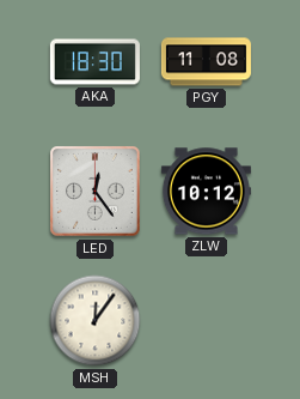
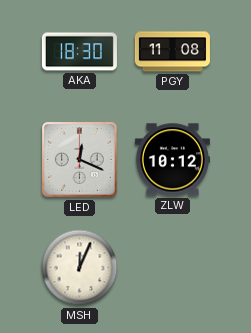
LED: 12:24 -> 12:19
MSH: 12:06 -> 12:04
